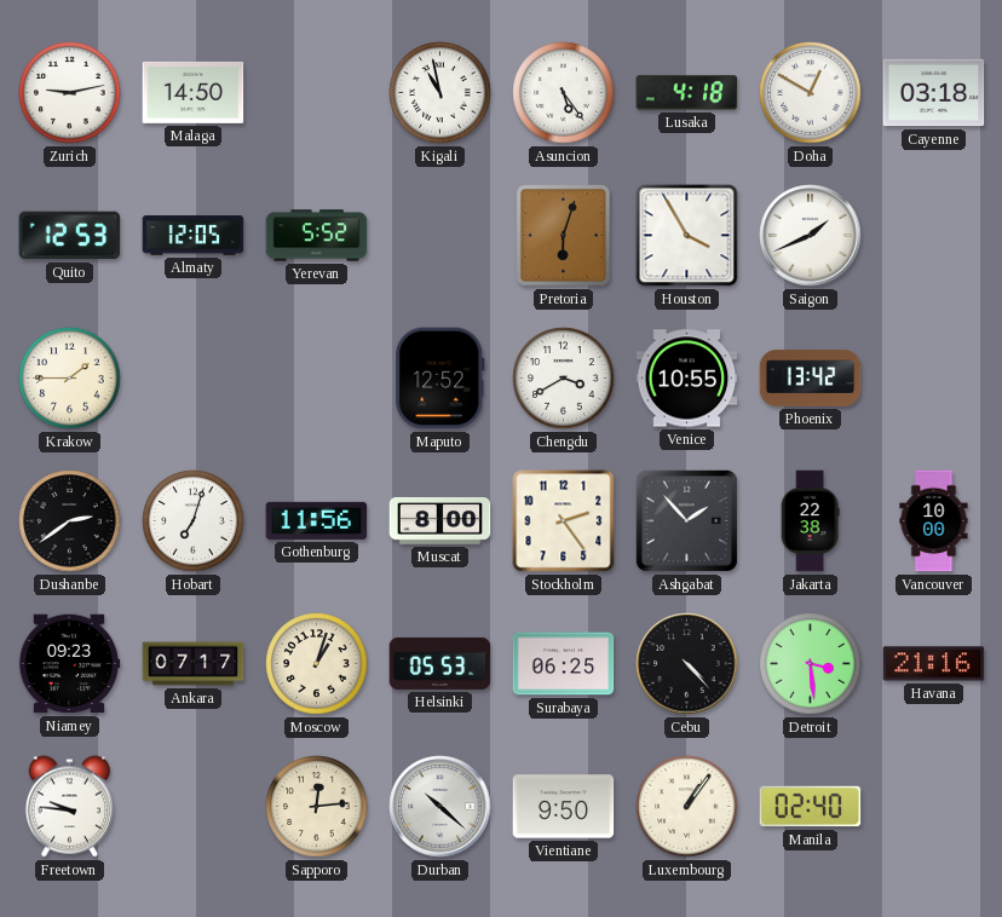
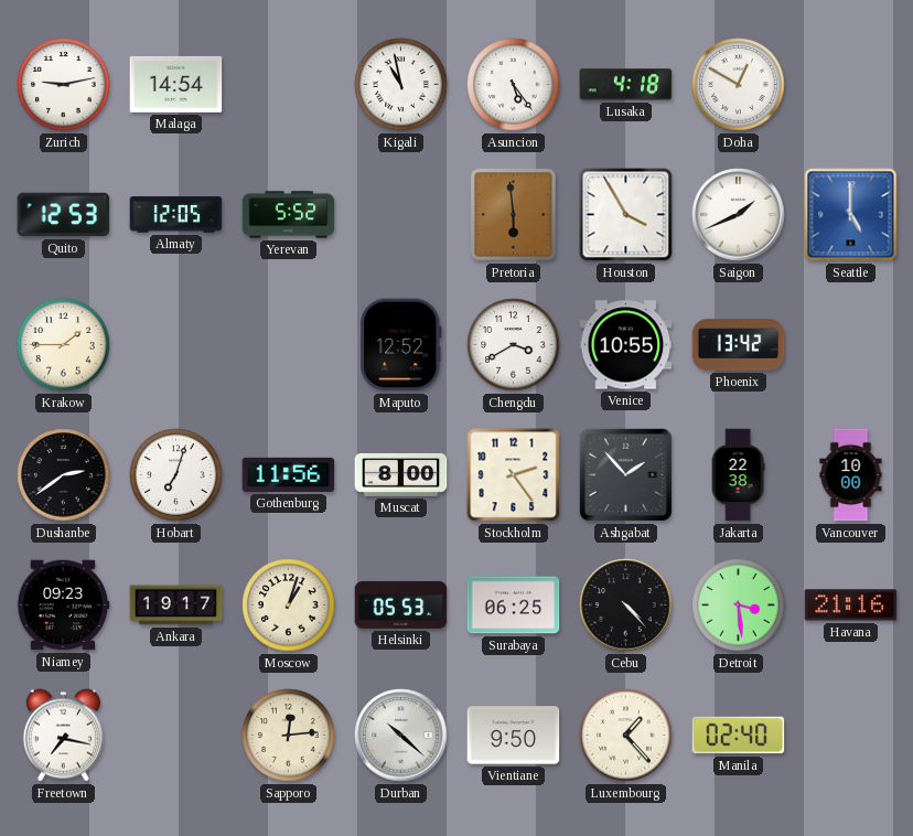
Malaga: 14:50 -> 14:54
Cayenne: 03:18 -> none
Pretoria: 6:03 -> 5:59
Seattle: none -> 5:00
Ankara: 07:17 -> 19:17
Freetown: 9:46 -> 7:17
Luxembourg: 1:06 -> 1:23
